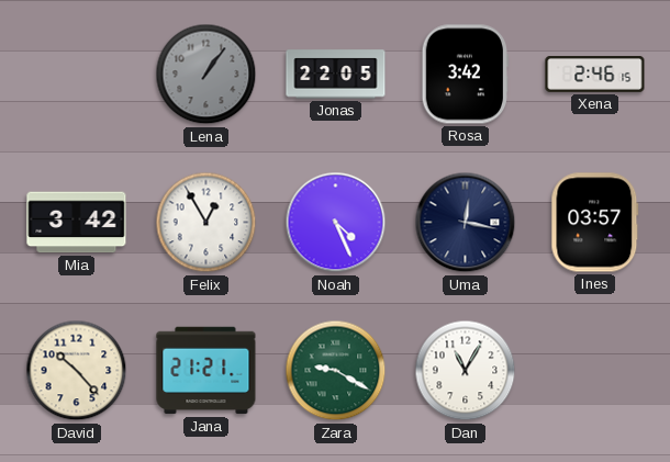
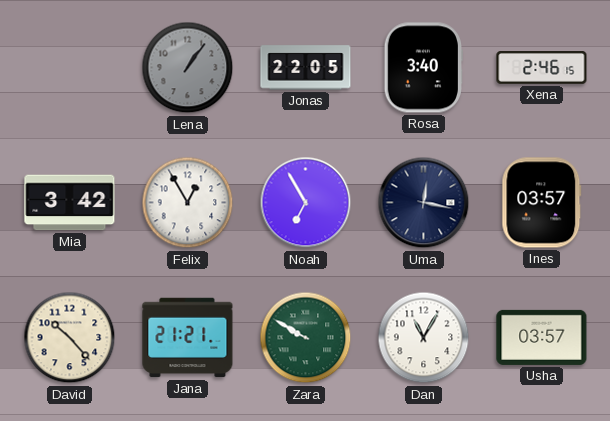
Rosa: 3:42 -> 3:40
Noah: 4:26 -> 6:55
Zara: 9:20 -> 9:50
Usha: none -> 03:57
